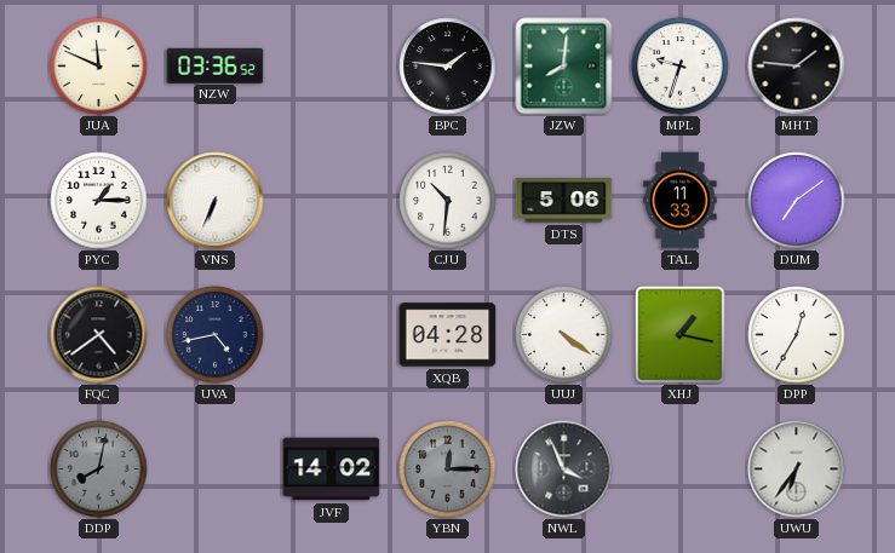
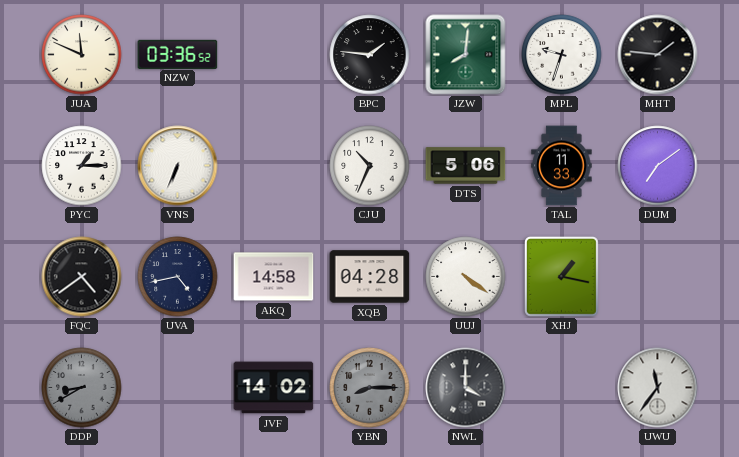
CJU: 10:31 -> 10:34
AKQ: none -> 14:58
DPP: 12:35 -> none
DDP: 8:02 -> 8:40
YBN: 12:15 -> 8:15
NWL: 3:56 -> 4:00
UWU: 6:36 -> 11:36
